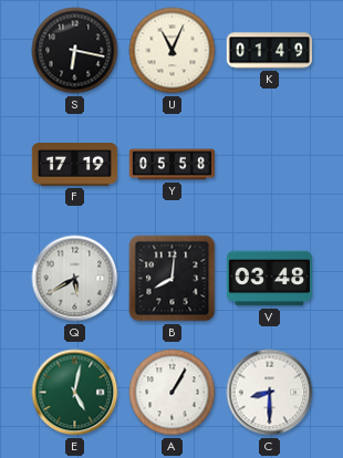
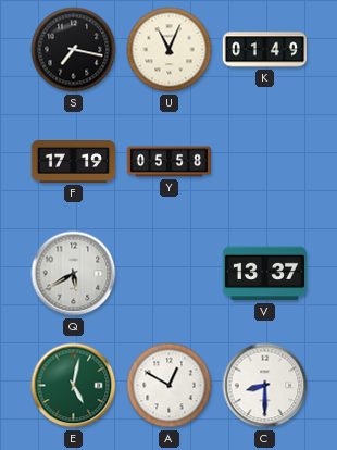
S: 6:17 -> 7:17
B: 8:01 -> none
V: 03:48 -> 13:37
A: 1:05 -> 12:50
